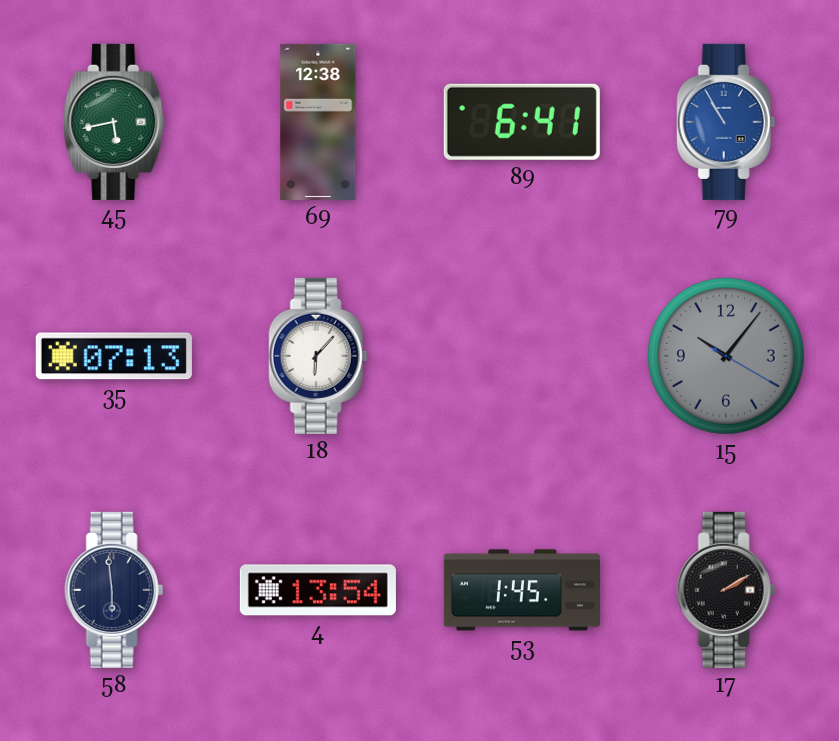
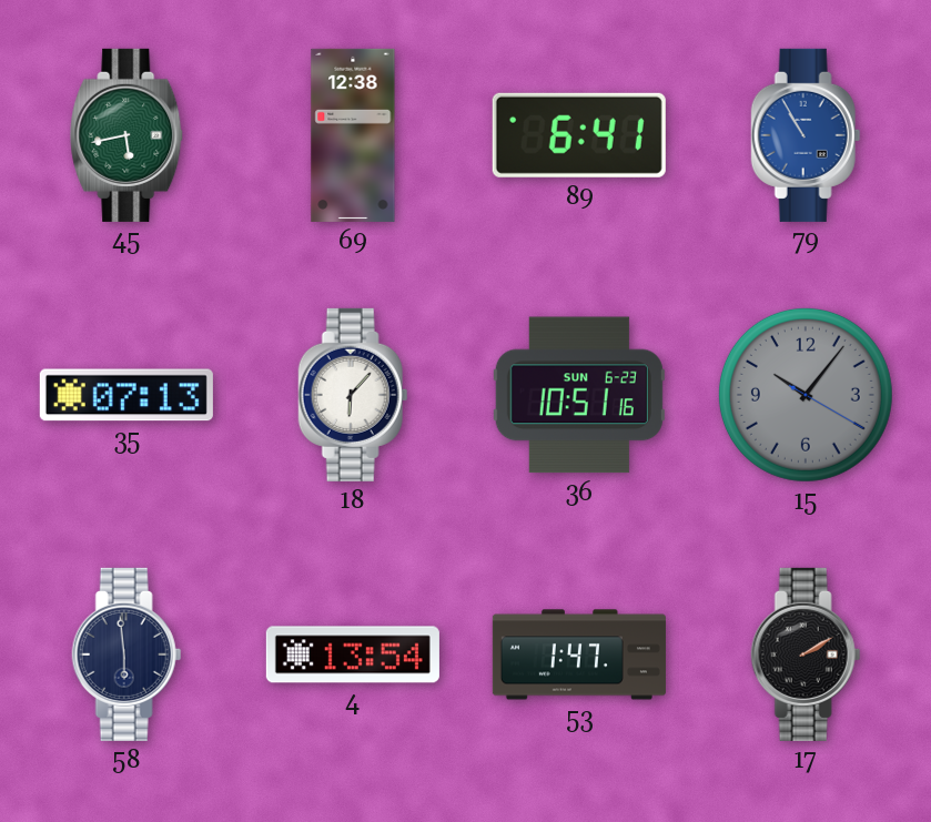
36: none -> 10:51
53: 1:45 -> 1:47
